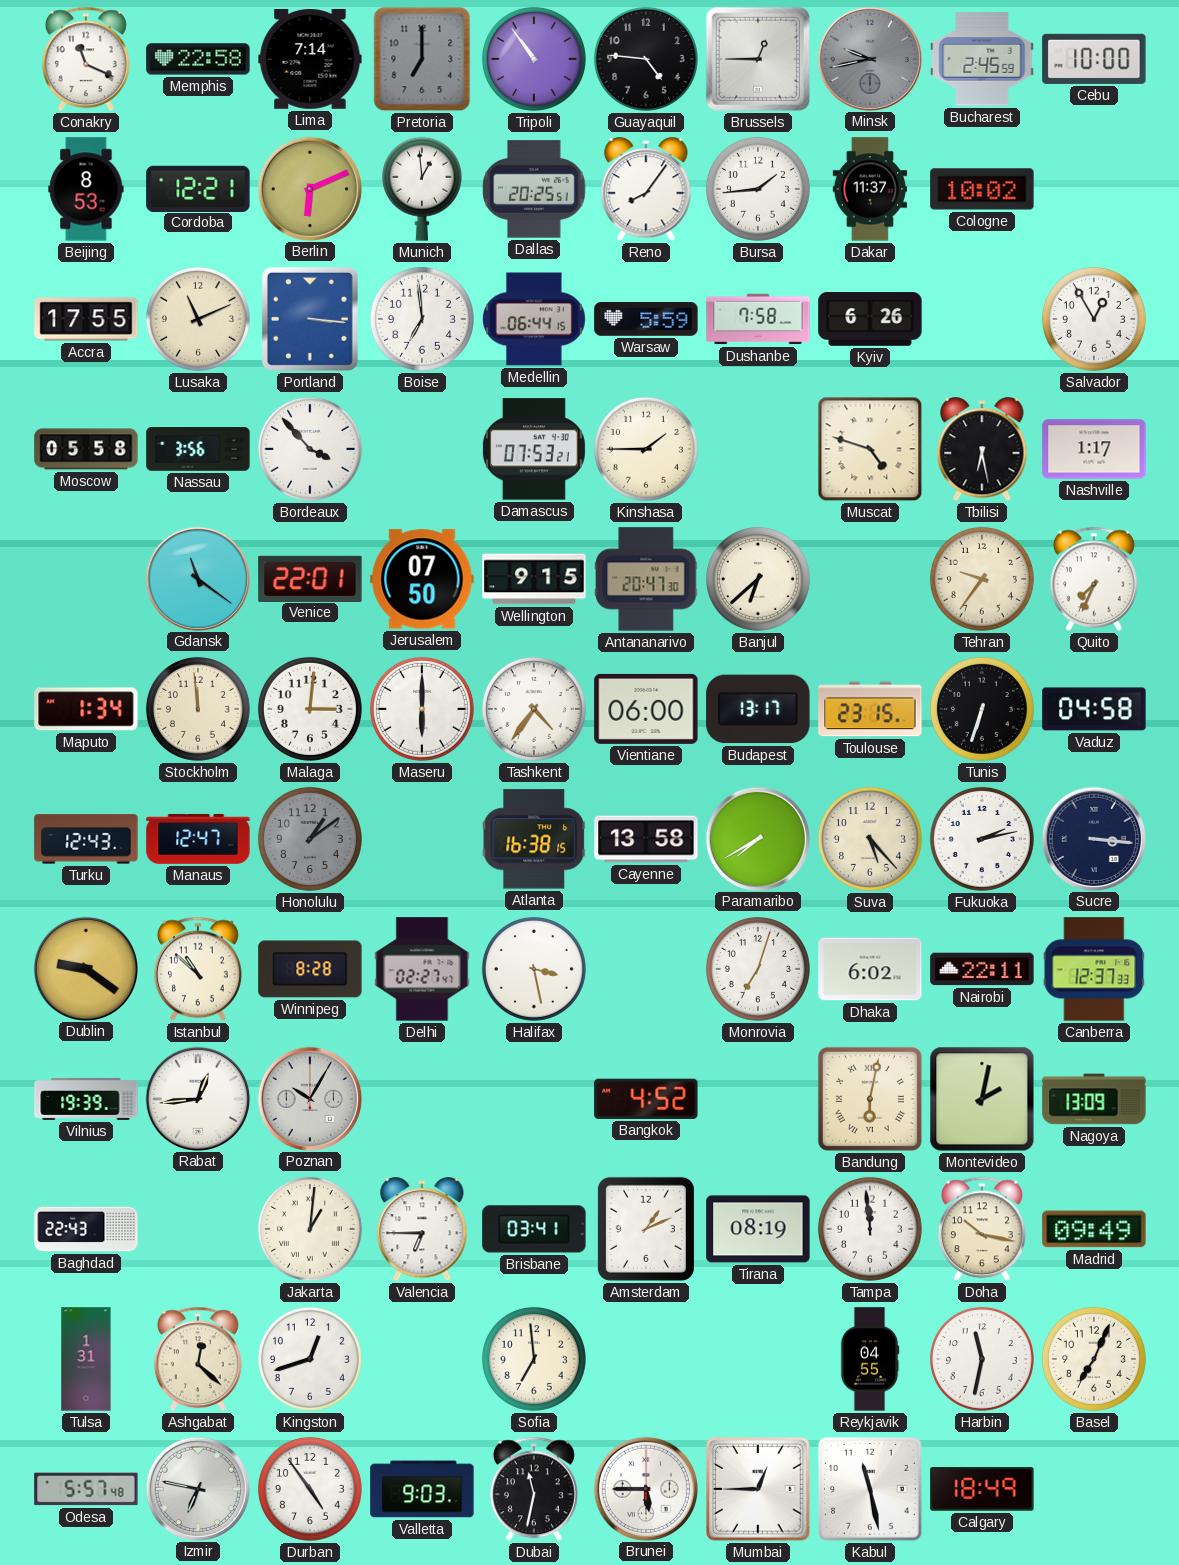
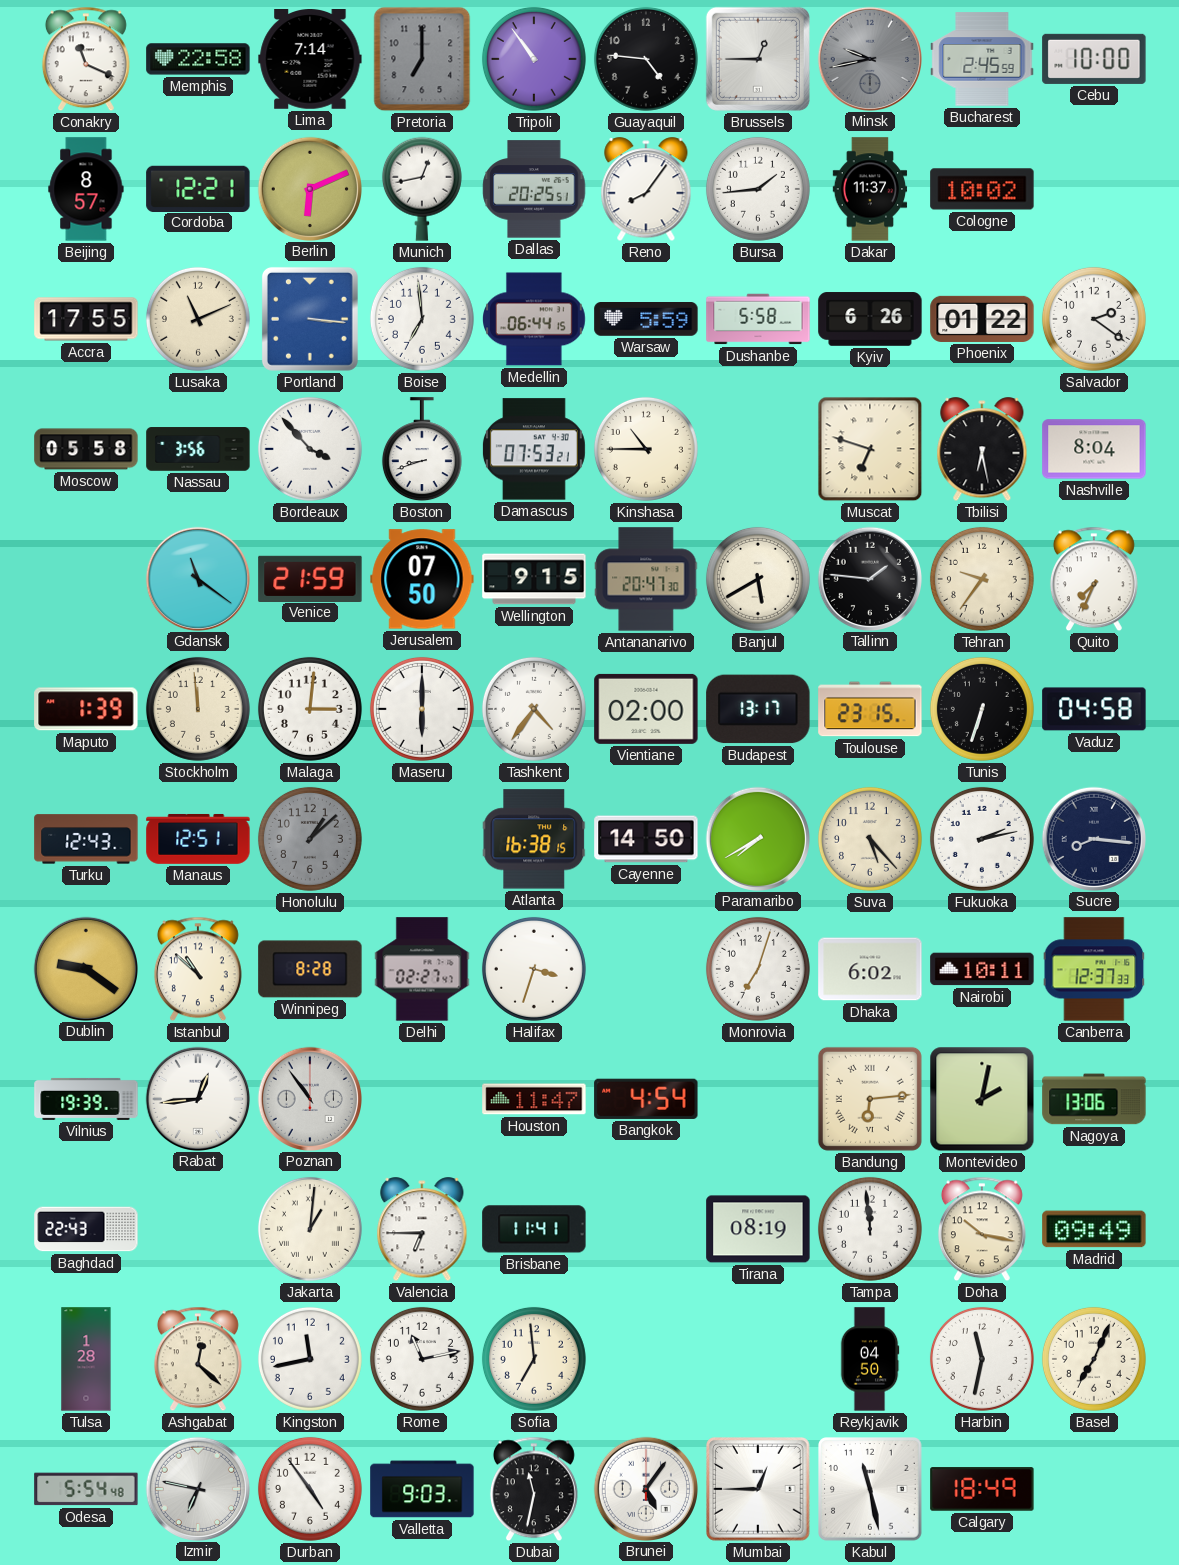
Beijing: 8:53 -> 8:57
Munich: 12:59 -> 12:43
Dushanbe: 7:58 -> 5:58
Phoenix: none -> 01:22
Salvador: 12:55 -> 2:21
Boston: none -> 8:42
Kinshasa: 1:45 -> 10:45
Muscat: 4:48 -> 6:48
Nashville: 1:17 -> 8:04
Venice: 22:01 -> 21:59
Banjul: 6:38 -> 5:40
Tallinn: none -> 1:46
Maputo: 1:34 -> 1:39
Vientiane: 06:00 -> 02:00
Manaus: 12:47 -> 12:51
Honolulu: 1:09 -> 1:08
Cayenne: 13:58 -> 14:50
Sucre: 3:16 -> 8:16
Halifax: 3:28 -> 3:33
Nairobi: 22:11 -> 10:11
Poznan: 10:05 -> 10:54
Houston: none -> 11:47
Bangkok: 4:52 -> 4:54
Bandung: 6:02 -> 6:14
Nagoya: 13:09 -> 13:06
Brisbane: 03:41 -> 11:41
Amsterdam: 1:11 -> none
Tulsa: 1:31 -> 1:28
Kingston: 12:42 -> 11:43
Rome: none -> 11:13
Reykjavik: 04:55 -> 04:50
Odesa: 5:57 -> 5:54
Brunei: 5:45 -> 5:06
